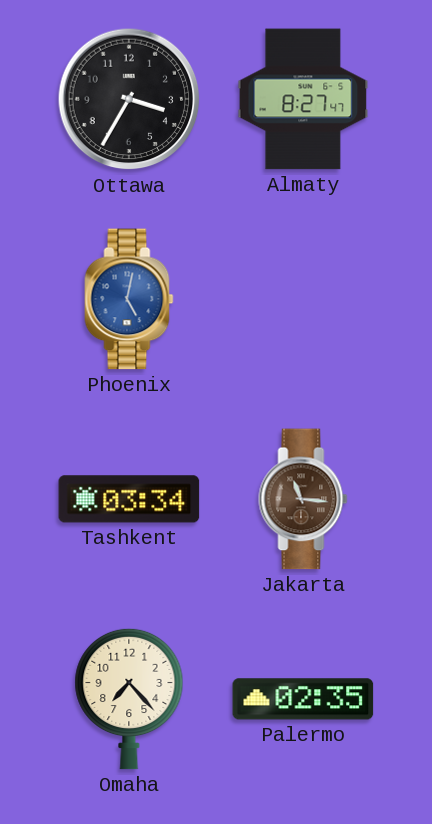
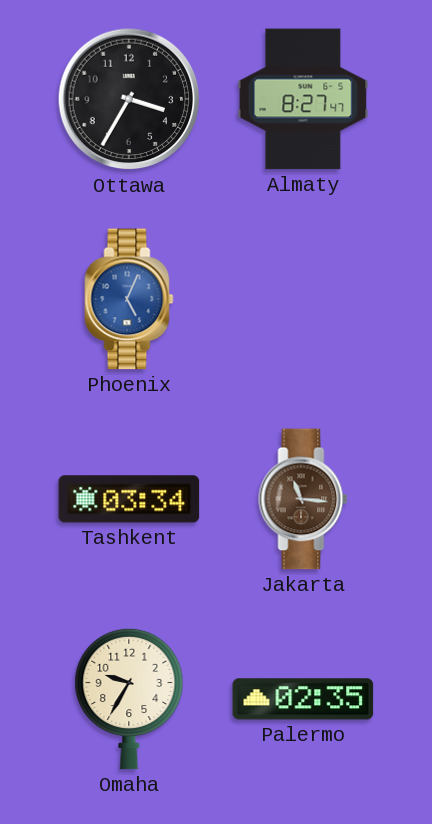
Phoenix: 5:02 -> 5:04
Omaha: 7:23 -> 9:35
